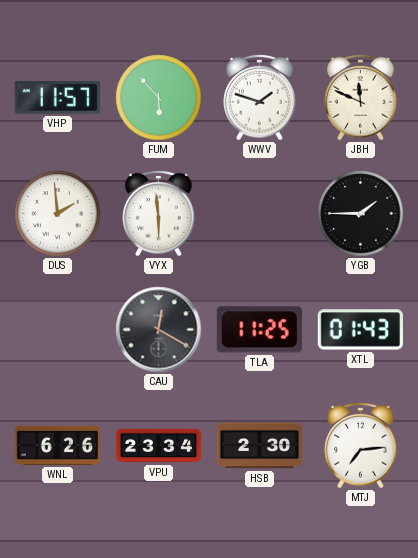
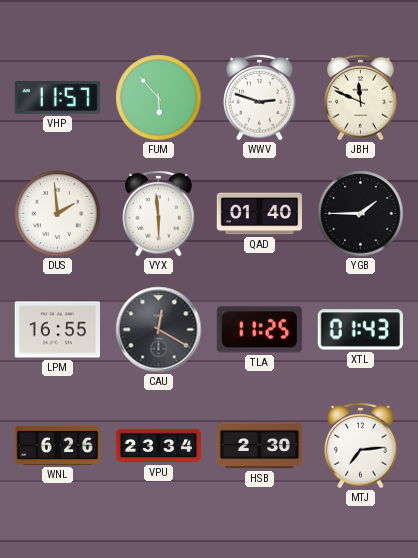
WWV: 1:48 -> 2:48
QAD: none -> 01:40
LPM: none -> 16:55
